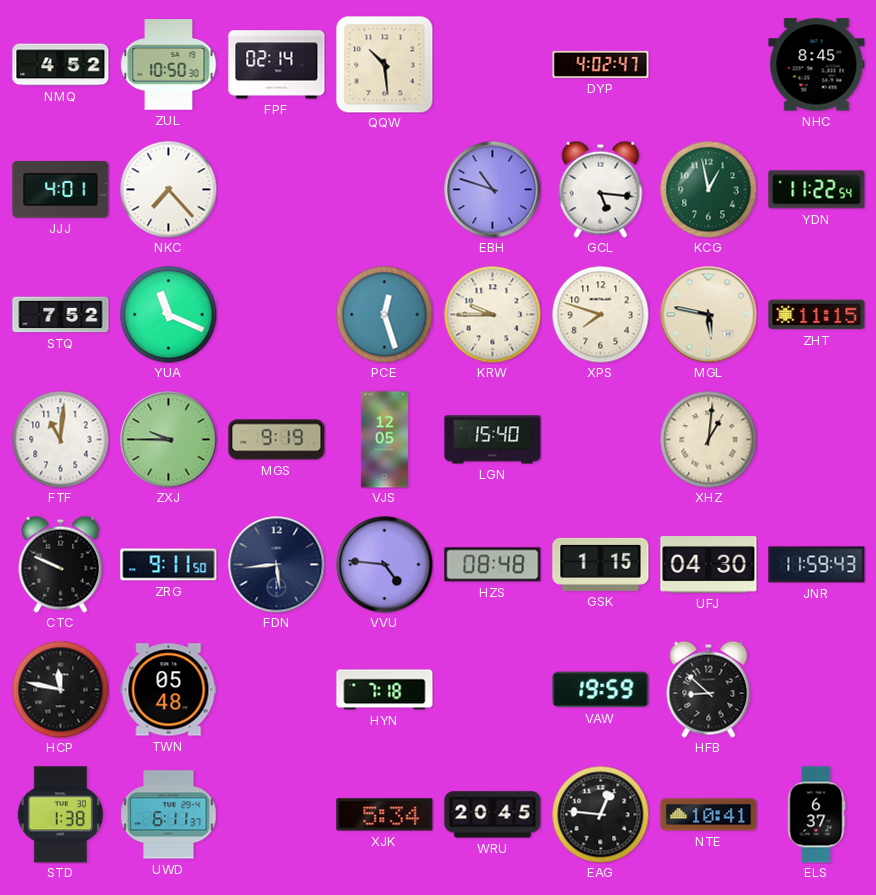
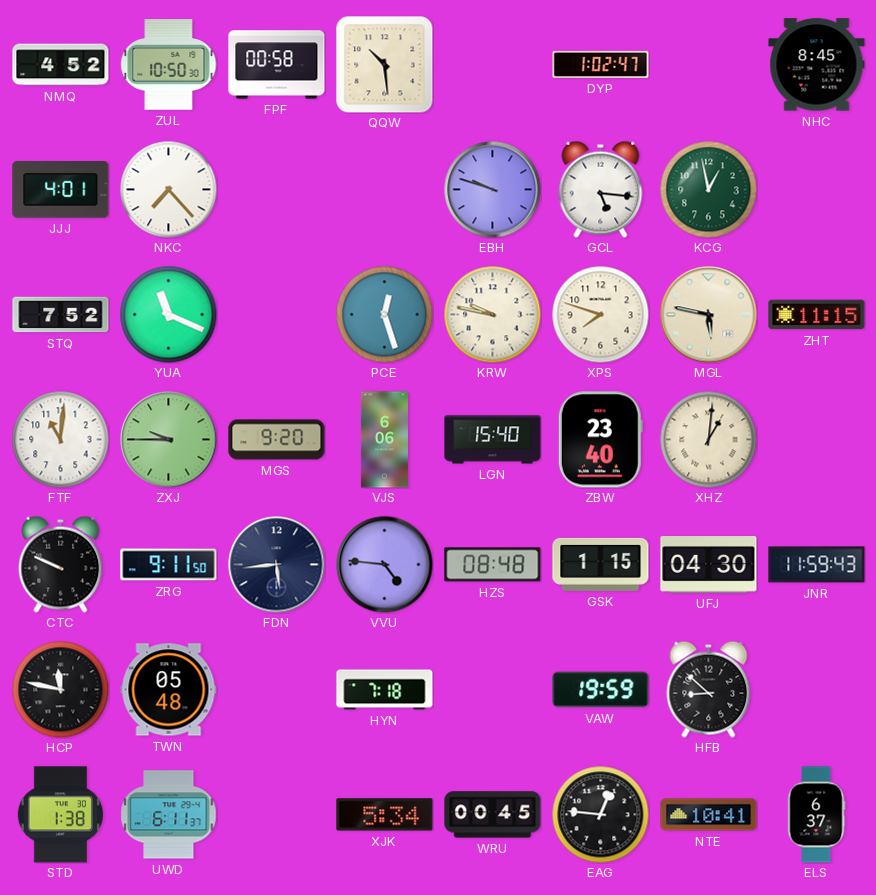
FPF: 02:14 -> 00:58
DYP: 4:02 -> 1:02
EBH: 10:48 -> 9:48
YDN: 11:22 -> none
KRW: 9:45 -> 9:47
MGS: 9:19 -> 9:20
VJS: 12:05 -> 6:06
ZBW: none -> 23:40
WRU: 20:45 -> 00:45
